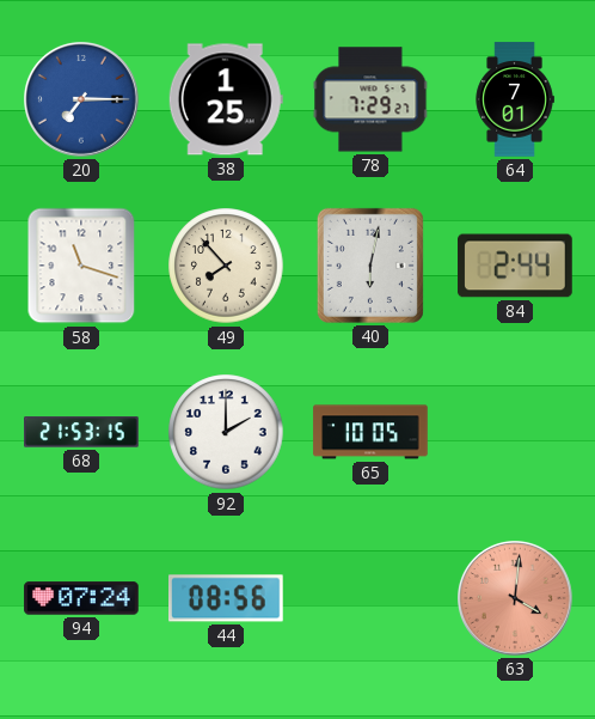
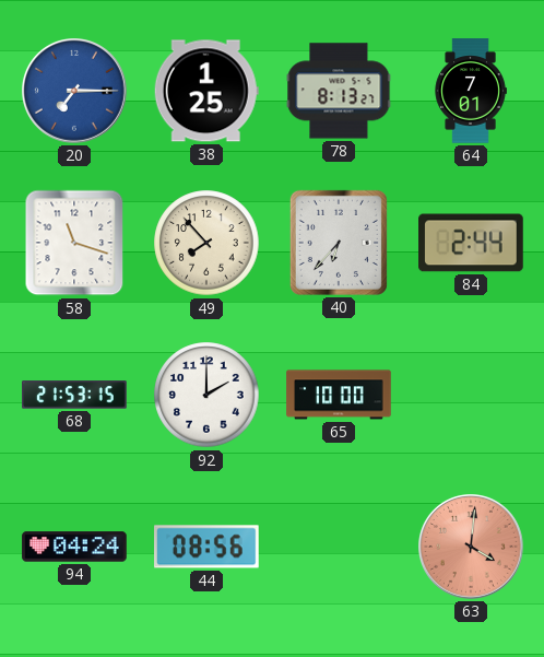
78: 7:29 -> 8:13
40: 6:02 -> 6:37
65: 10:05 -> 10:00
94: 07:24 -> 04:24
